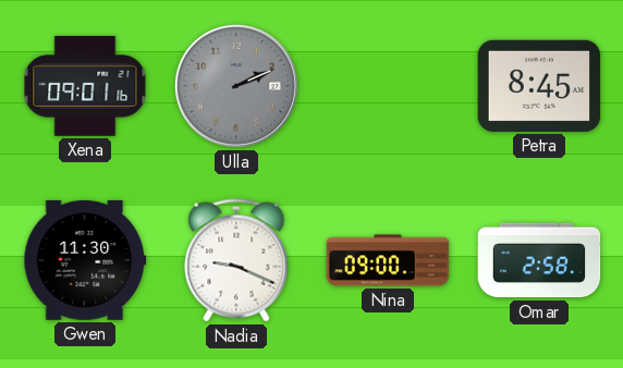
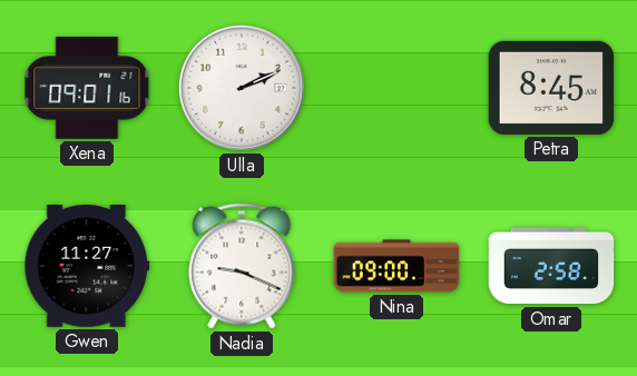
Ulla dial: grey -> white
Gwen: 11:30 -> 11:27
